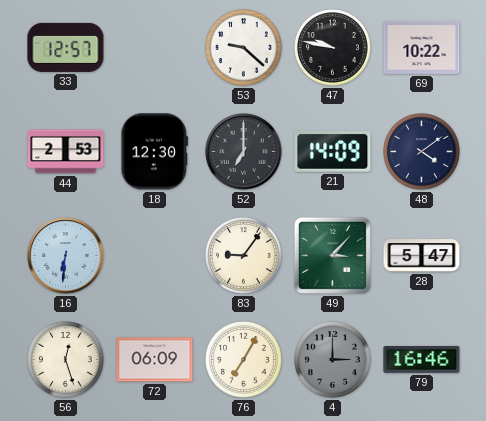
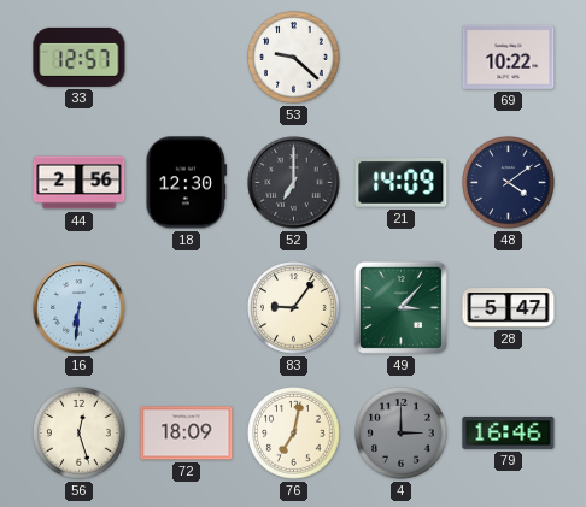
47: 9:47 -> none
44: 2:53 -> 2:56
72: 06:09 -> 18:09
76: 7:05 -> 7:02
